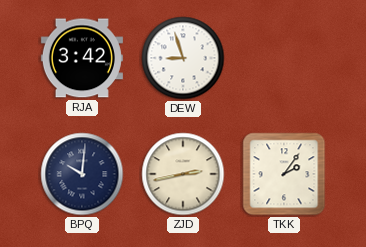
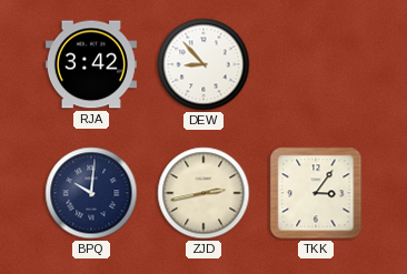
DEW: 8:57 -> 8:53
TKK: 2:06 -> 3:06
